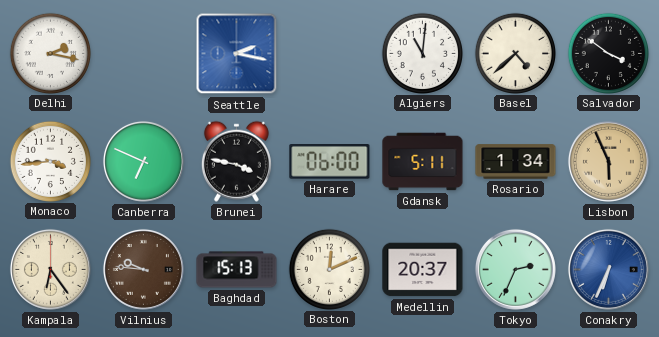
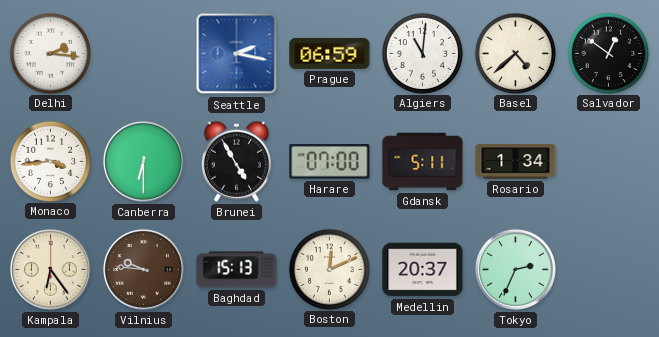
Delhi: 2:17 -> 2:16
Prague: none -> 06:59
Salvador: 3:51 -> 12:51
Canberra: 6:49 -> 6:30
Brunei: 3:47 -> 4:55
Harare: 06:00 -> 07:00
Lisbon: 5:56 -> none
Conakry: 6:34 -> none
